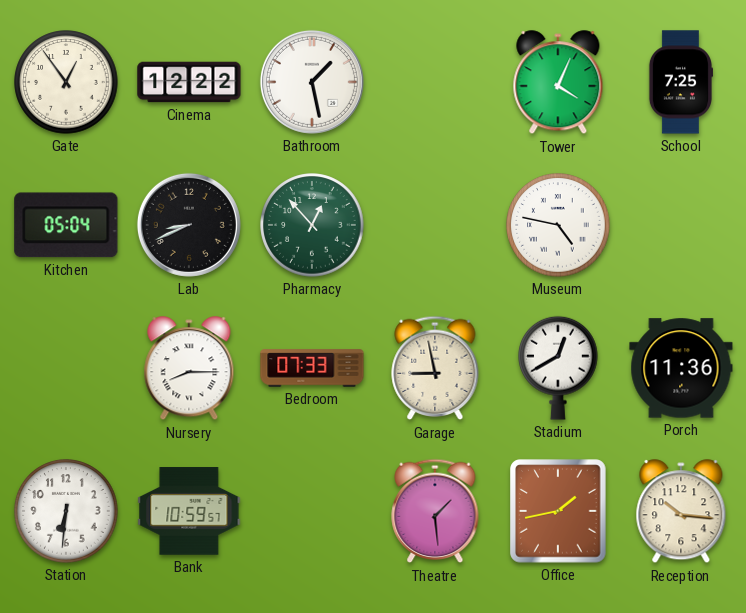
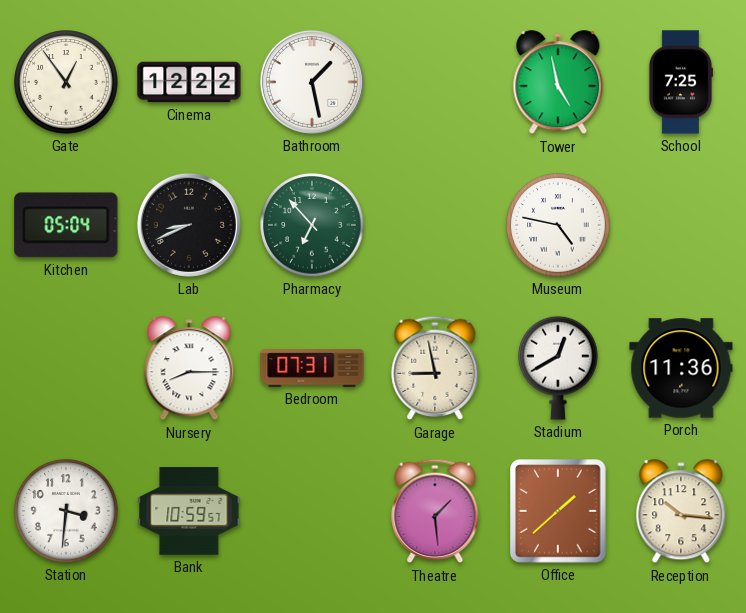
Tower: 4:04 -> 4:58
Pharmacy: 12:53 -> 6:53
Bedroom: 07:33 -> 07:31
Station: 6:31 -> 3:31
Office: 1:43 -> 1:38
